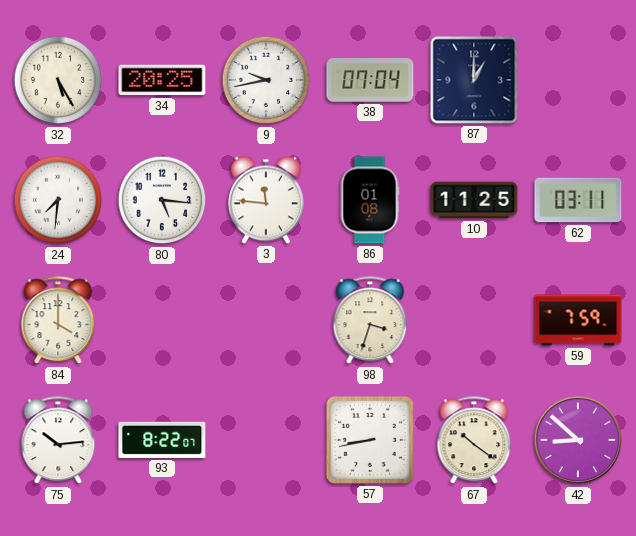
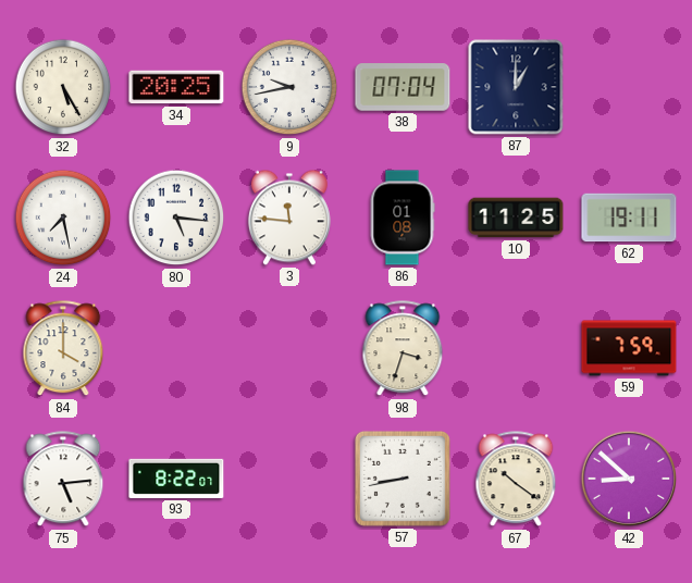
24: 7:31 -> 7:28
62: 03:11 -> 19:11
75: 10:14 -> 5:14
